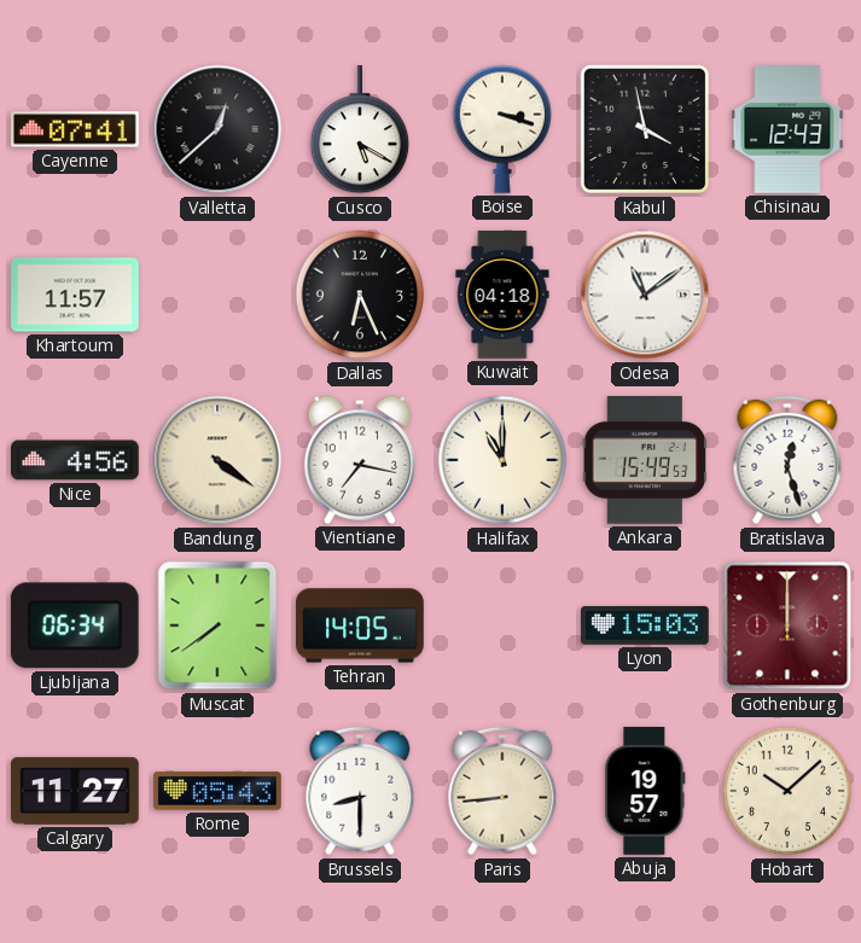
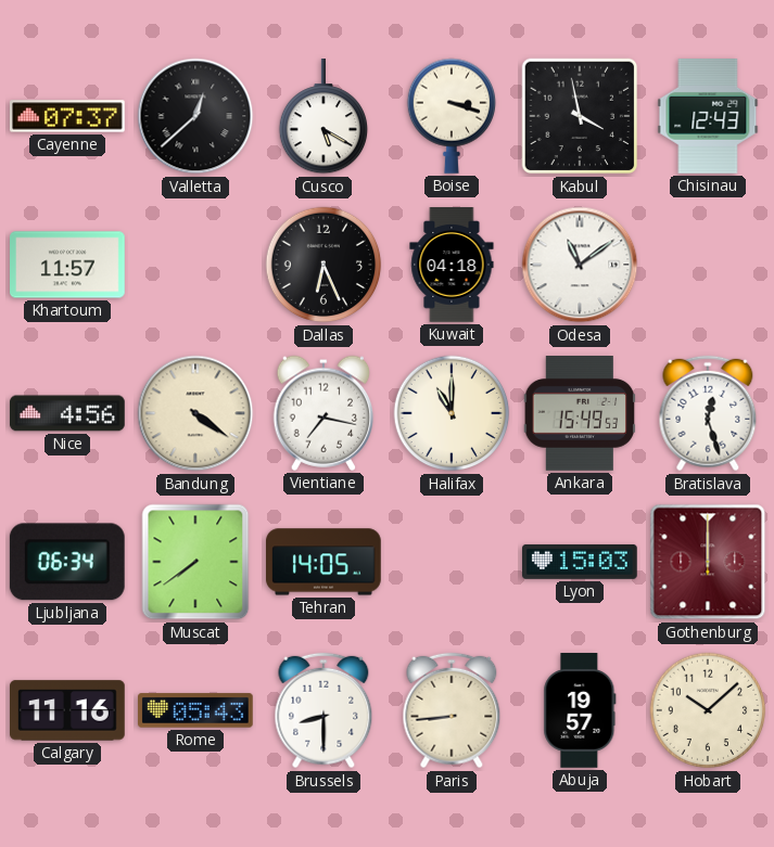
Cayenne: 07:41 -> 07:37
Calgary: 11:27 -> 11:16
